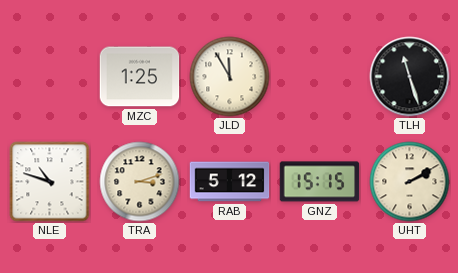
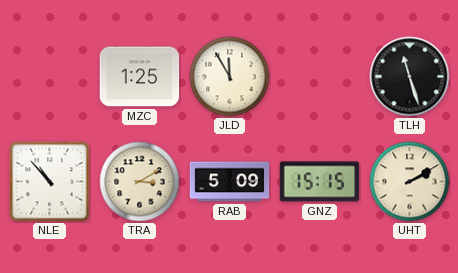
NLE: 10:48 -> 10:53
TRA: 3:12 -> 3:10
RAB: 5:12 -> 5:09
